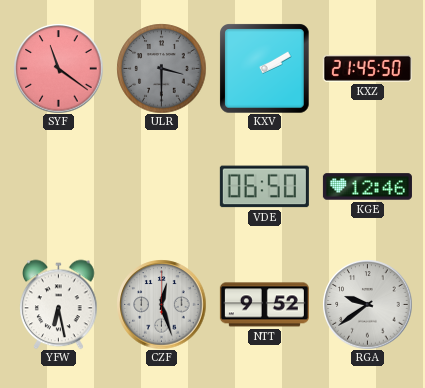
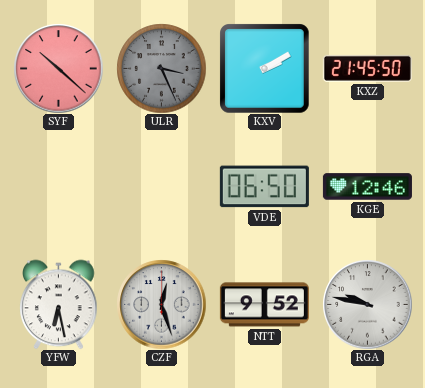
SYF: 11:21 -> 10:22
ULR: 3:30 -> 3:26
RGA: 9:39 -> 9:47
